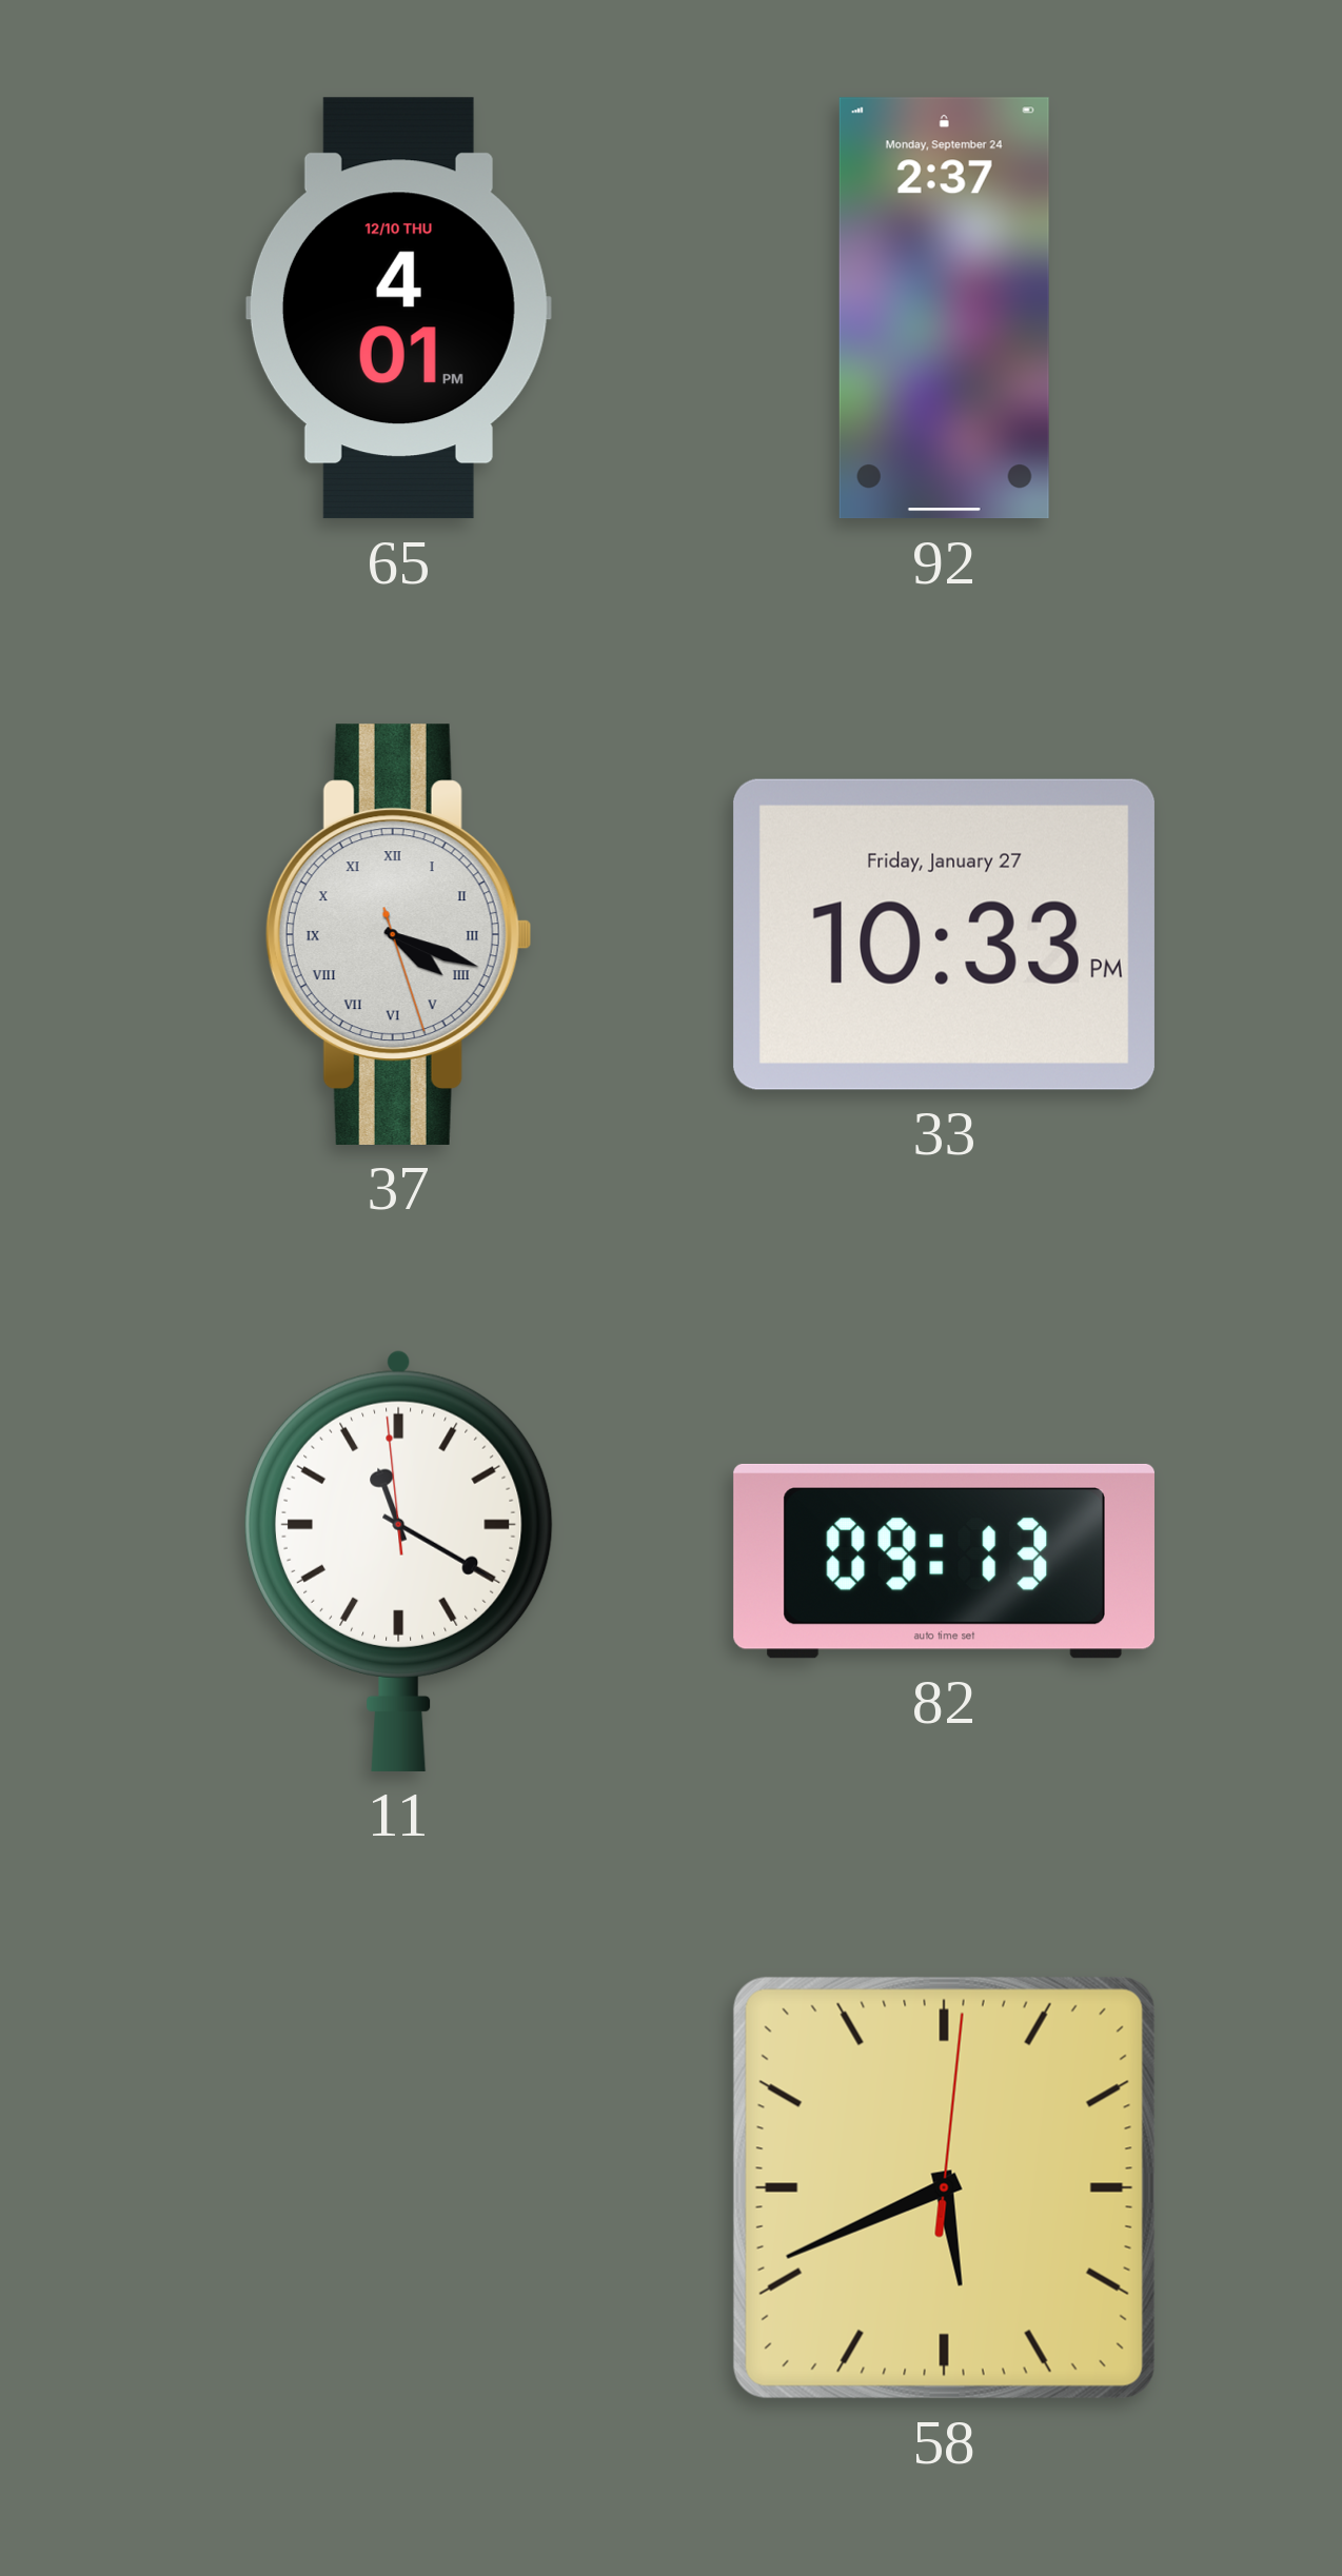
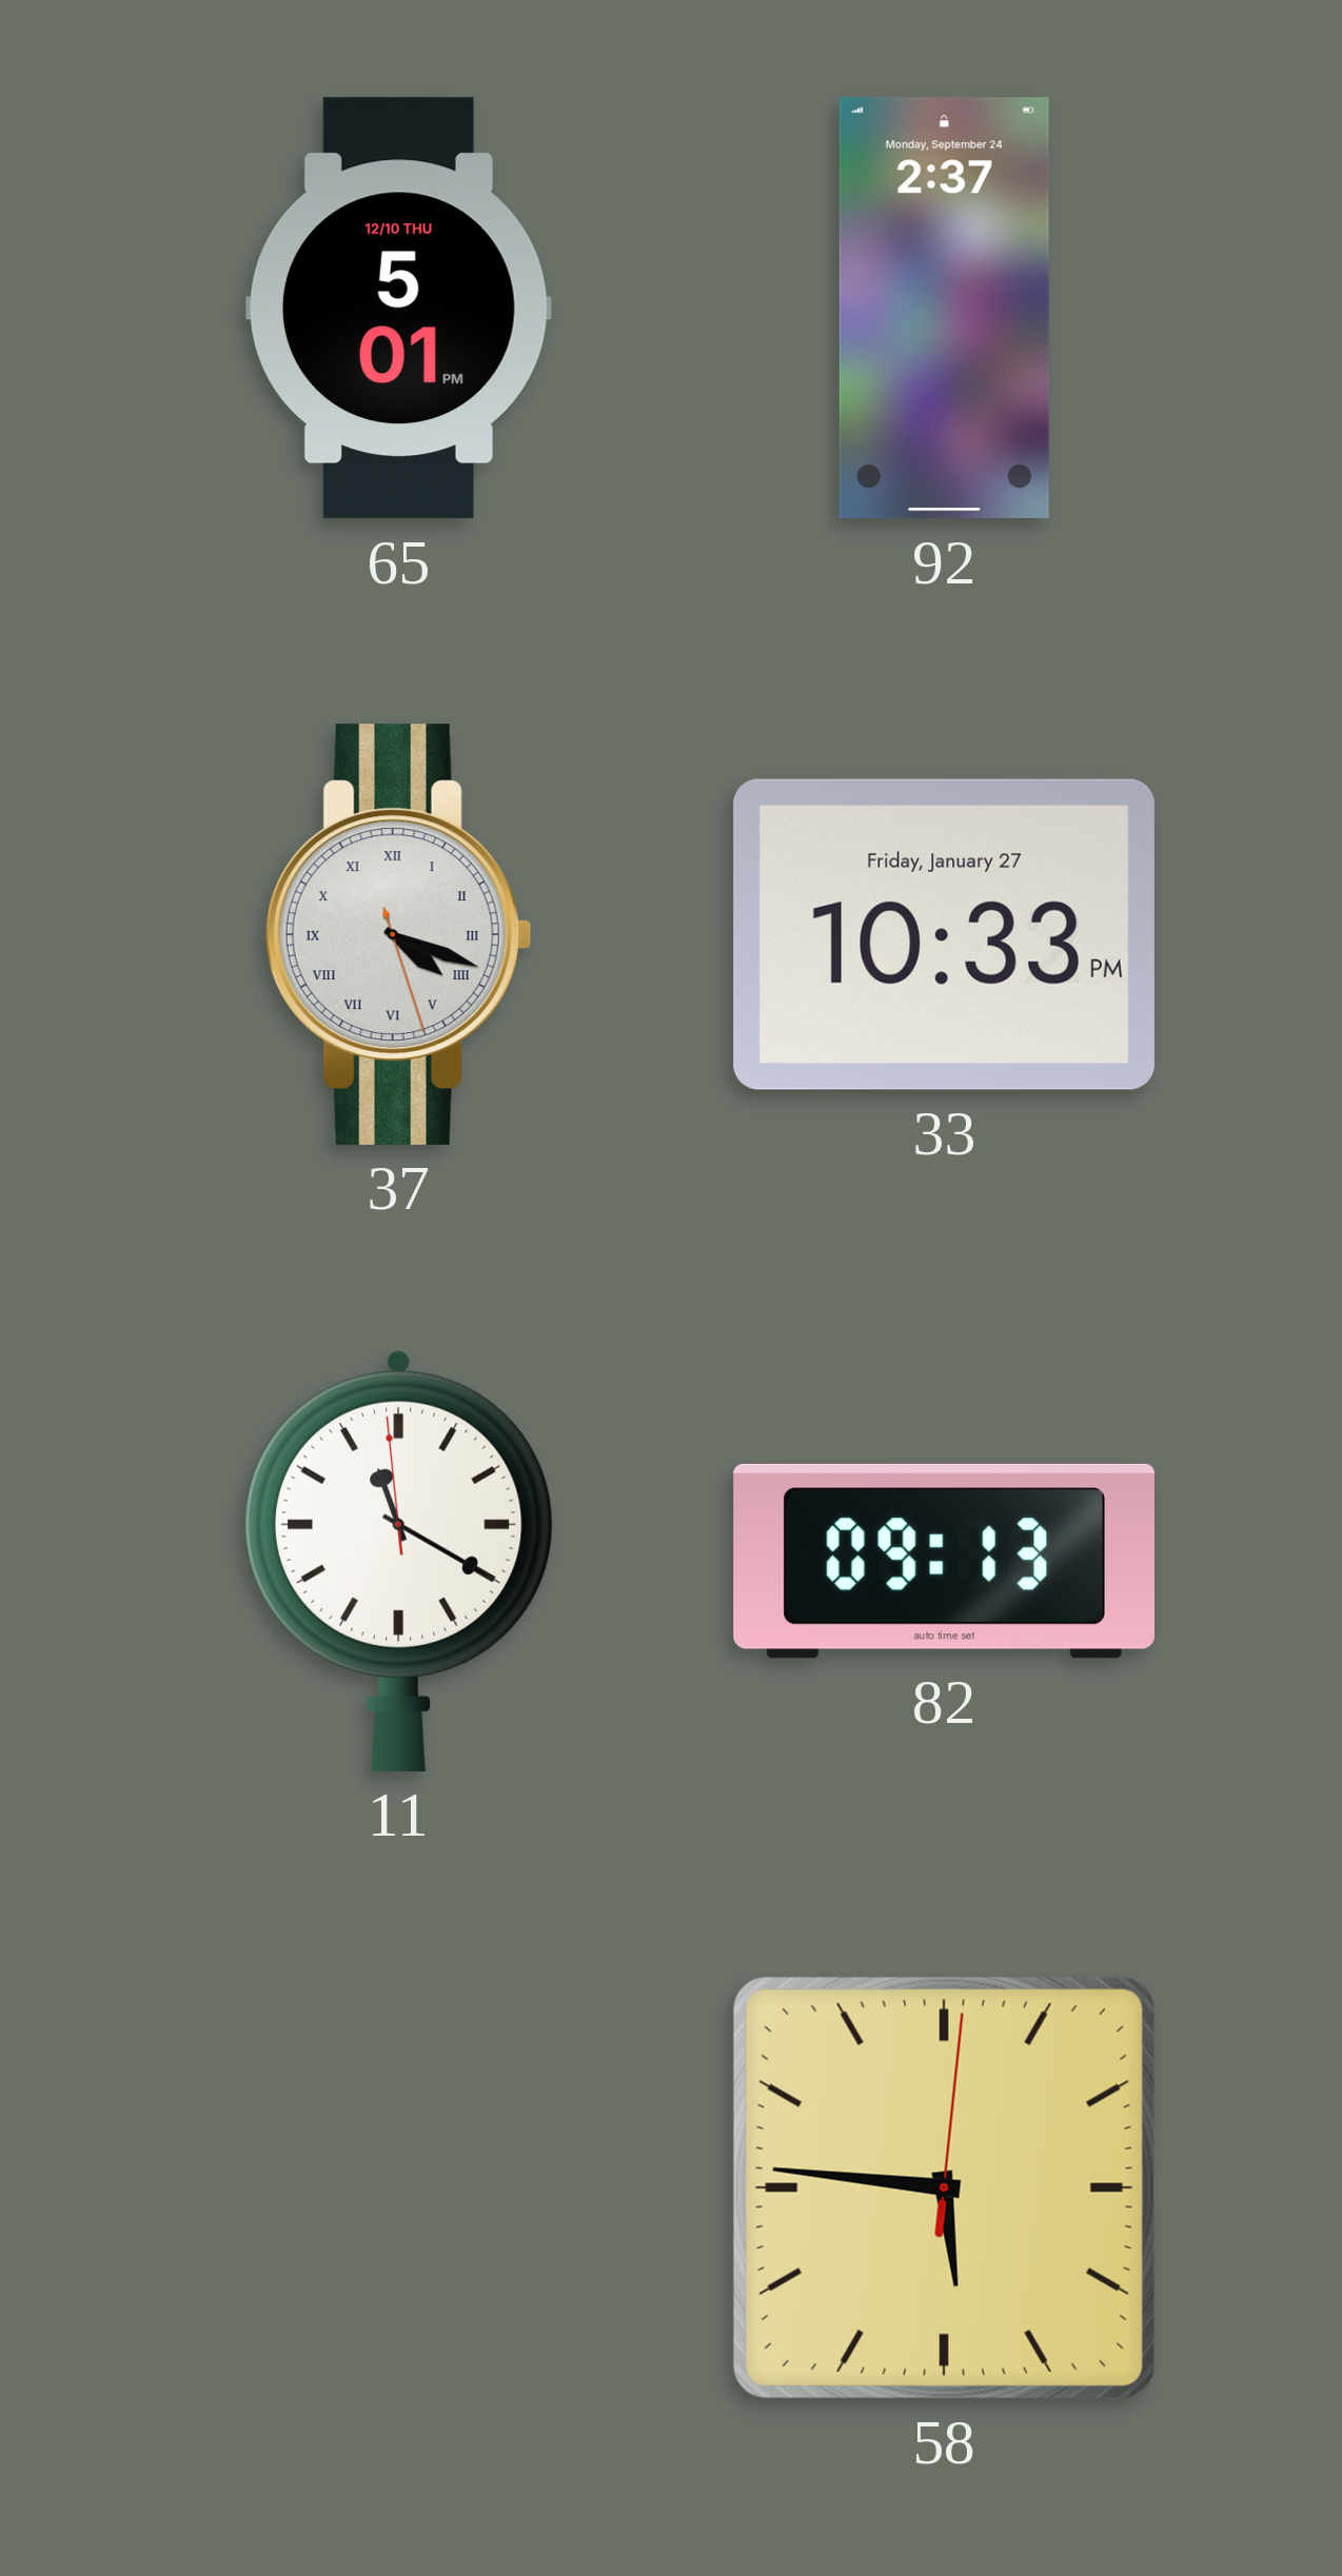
65: 4:01 -> 5:01
58: 5:41 -> 5:46
